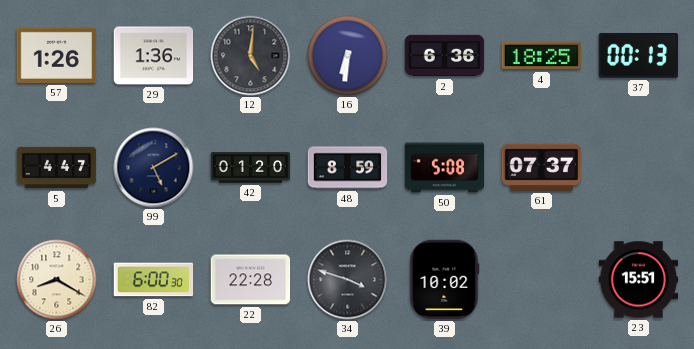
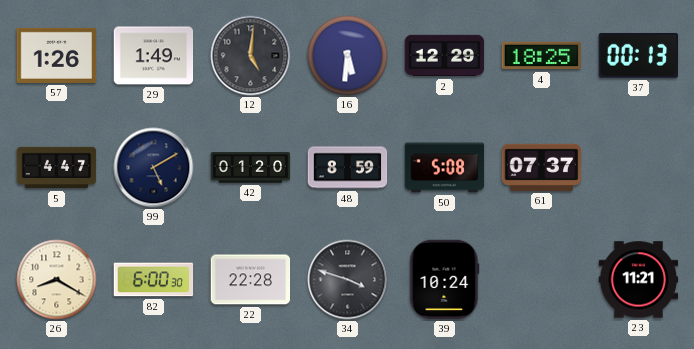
29: 1:36 -> 1:49
16: 6:31 -> 5:31
2: 6:36 -> 12:29
39: 10:02 -> 10:24
23: 15:51 -> 11:21
